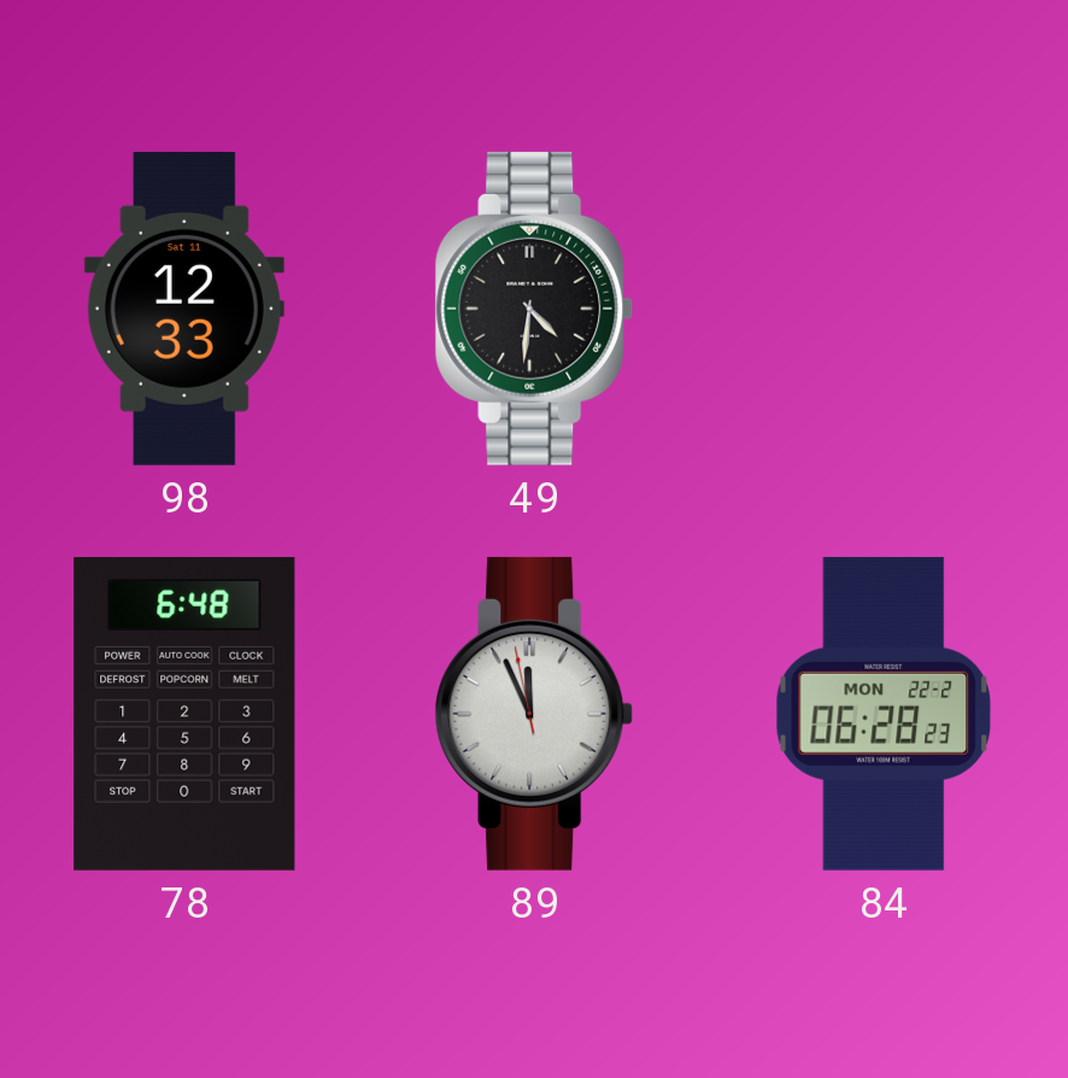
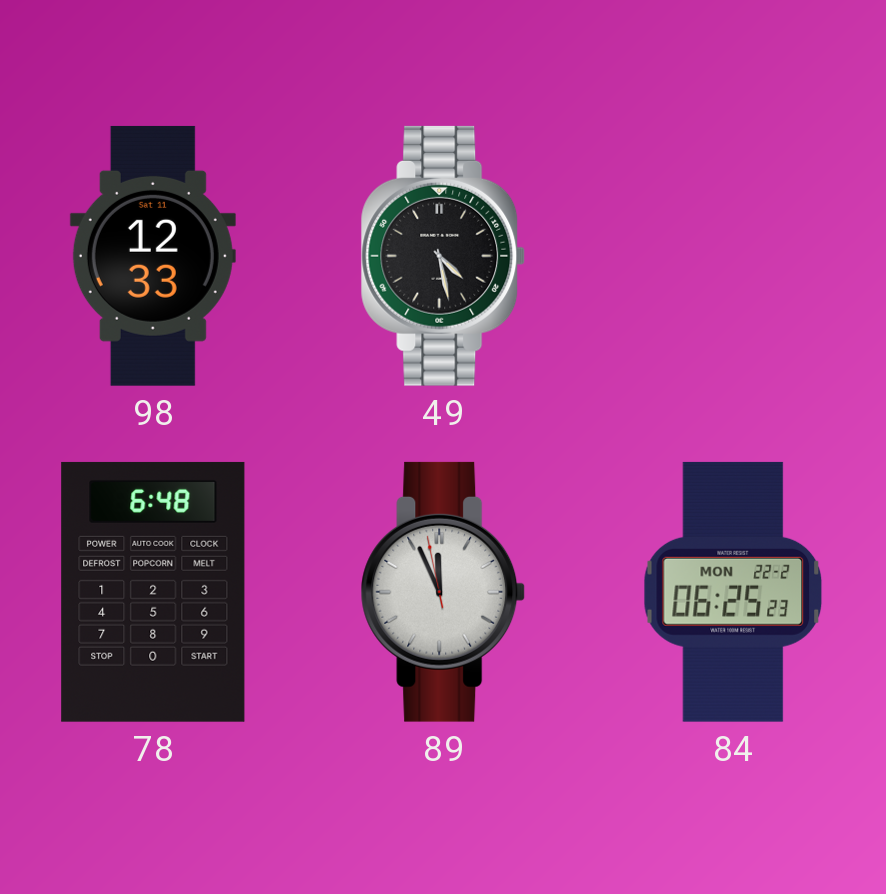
49: 4:31 -> 4:28
84: 06:28 -> 06:25
